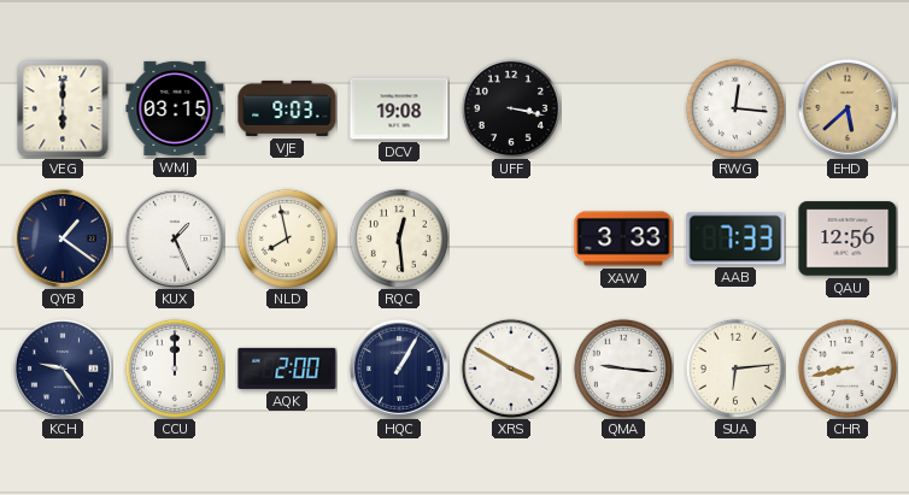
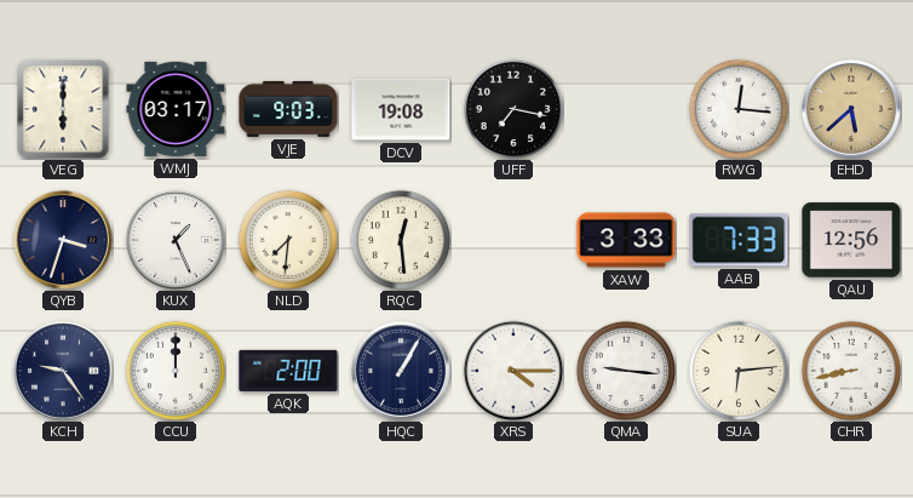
WMJ: 03:15 -> 03:17
UFF: 3:17 -> 7:17
QYB: 1:21 -> 3:33
NLD: 7:58 -> 7:31
XRS: 3:50 -> 4:15
